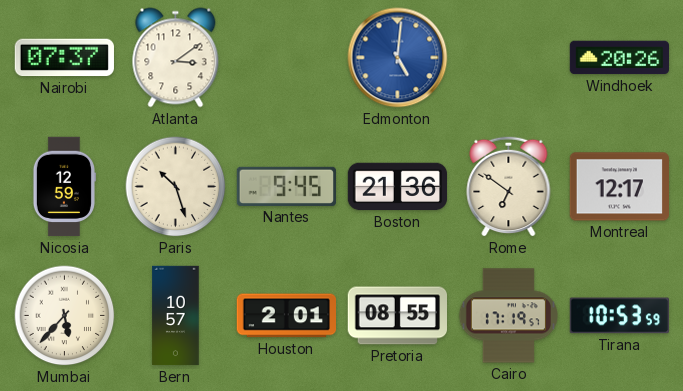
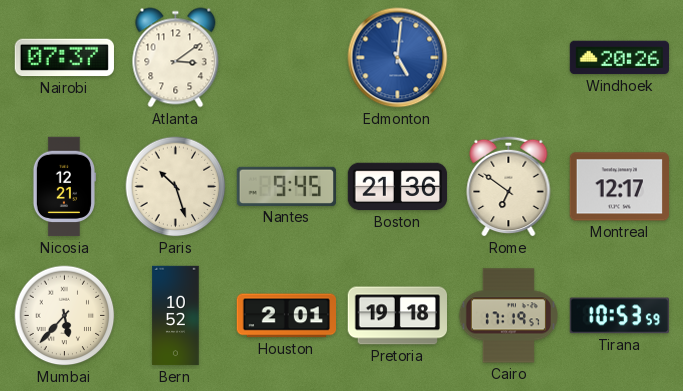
Nicosia: 12:59 -> 12:21
Bern: 10:57 -> 10:52
Pretoria: 08:55 -> 19:18
